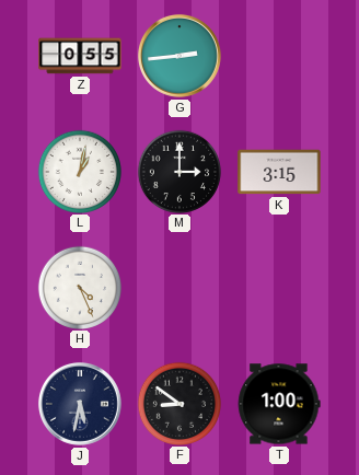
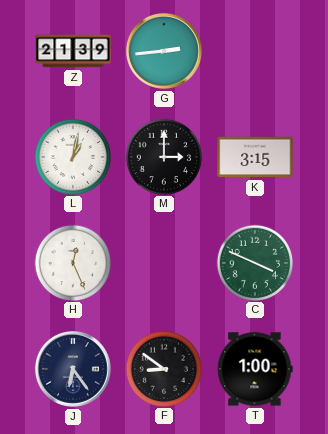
Z: 0:55 -> 21:39
H: 4:26 -> 12:26
C: none -> 3:49
J: 5:32 -> 6:24
